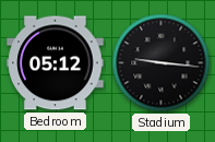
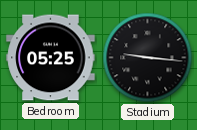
Bedroom: 05:12 -> 05:25
